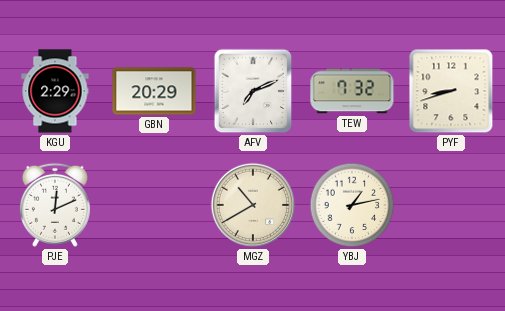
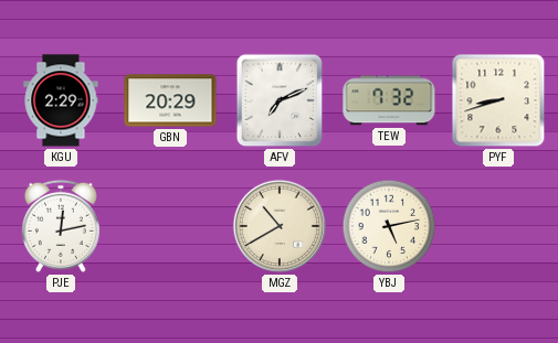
PJE: 12:11 -> 12:13
YBJ: 1:13 -> 5:13
